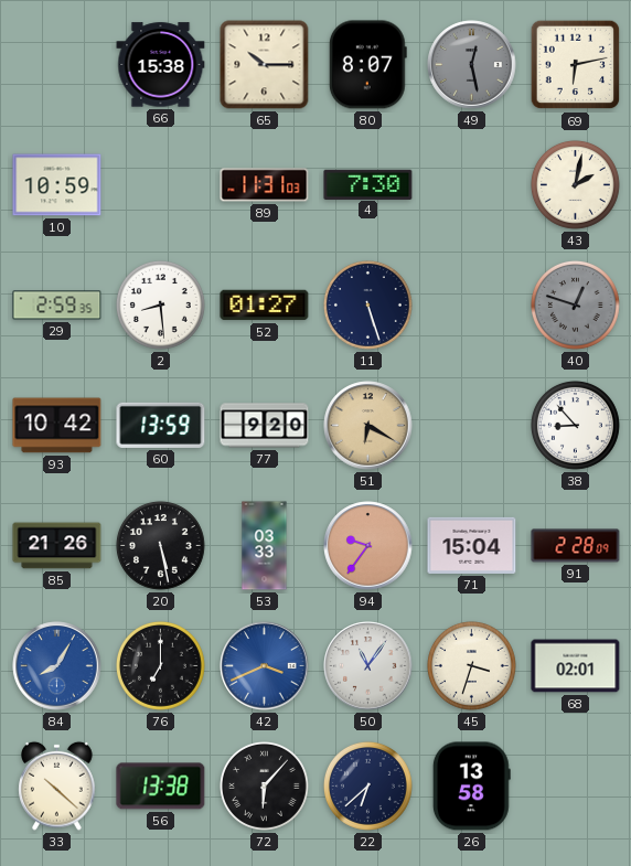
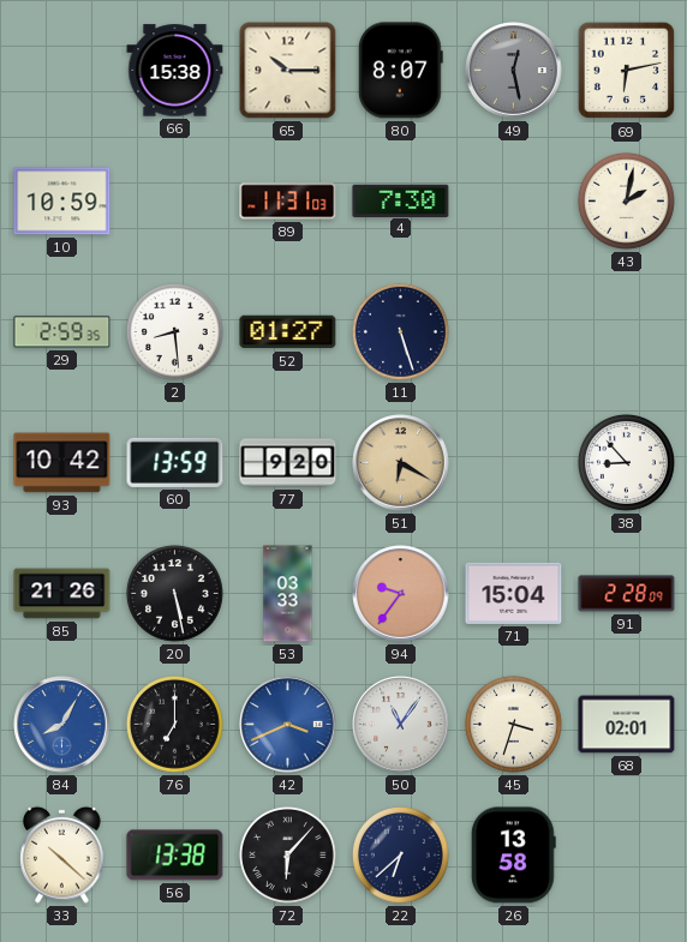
40: 12:48 -> none
